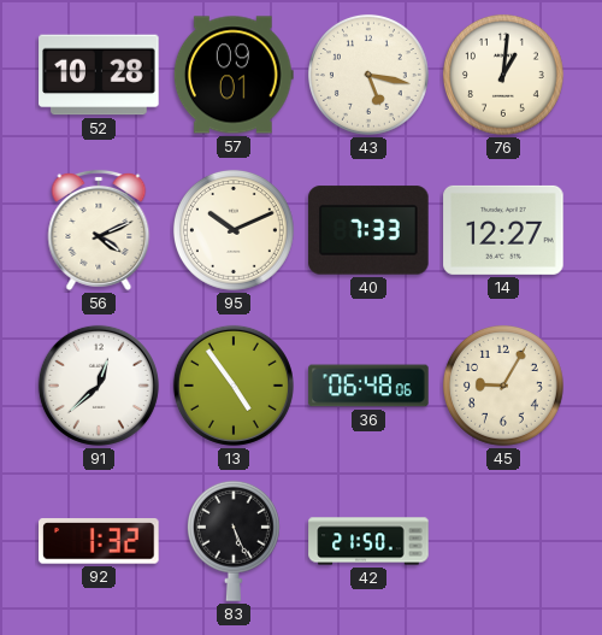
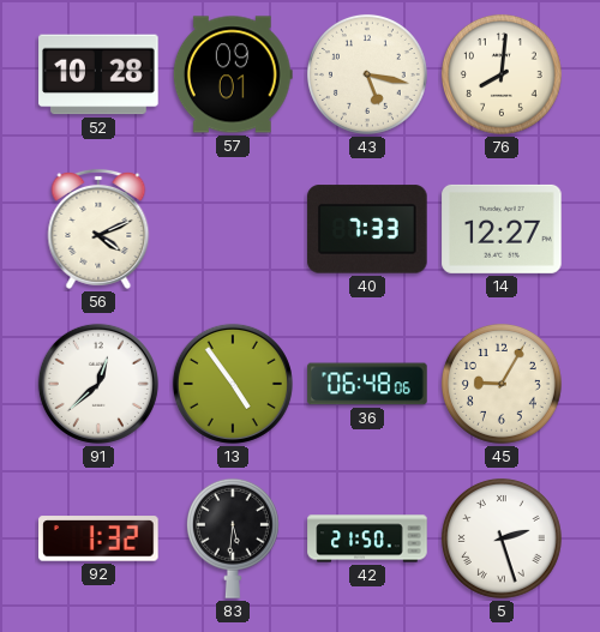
76: 1:01 -> 8:01
95: 10:11 -> none
83: 5:26 -> 5:31
5: none -> 2:27
